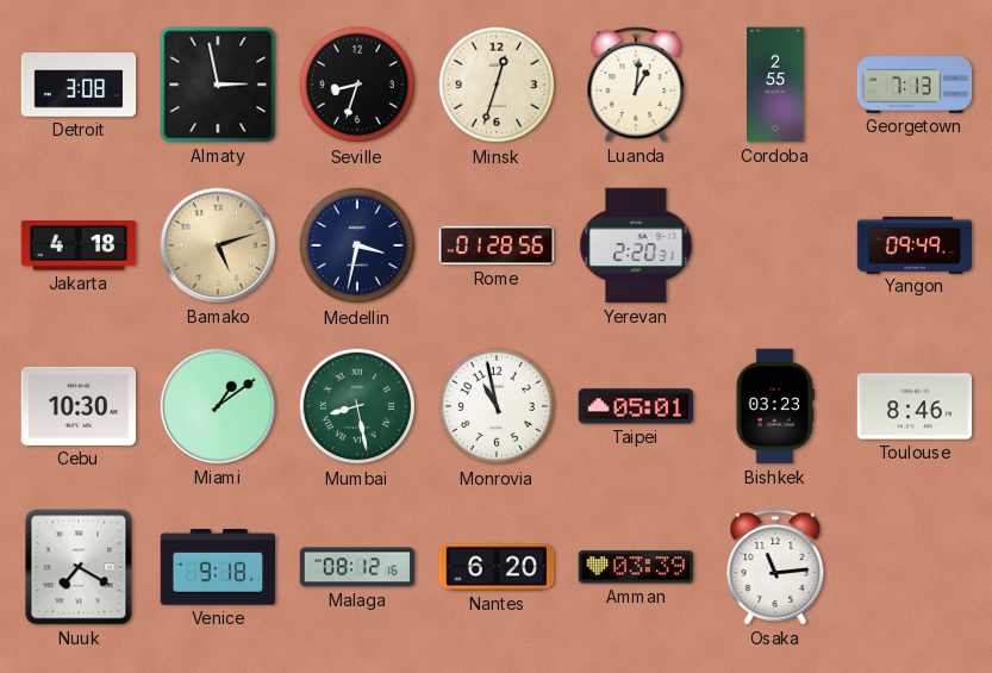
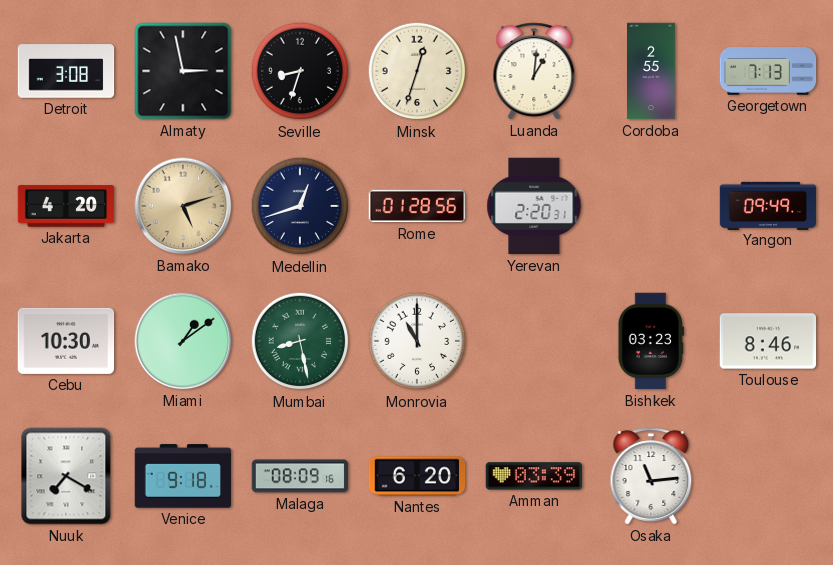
Jakarta: 4:18 -> 4:20
Medellin: 3:32 -> 12:42
Monrovia: 10:58 -> 11:00
Taipei: 05:01 -> none
Malaga: 08:12 -> 08:09
